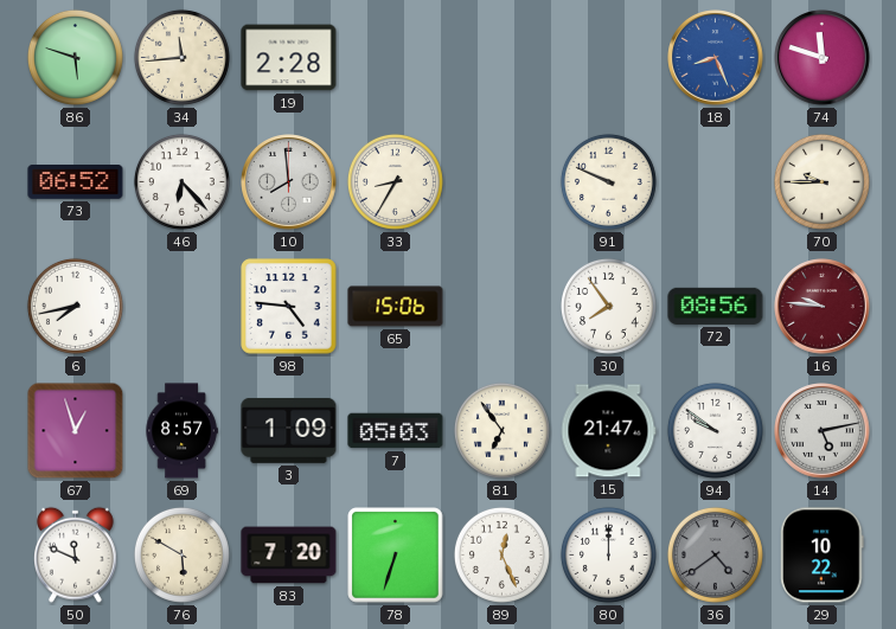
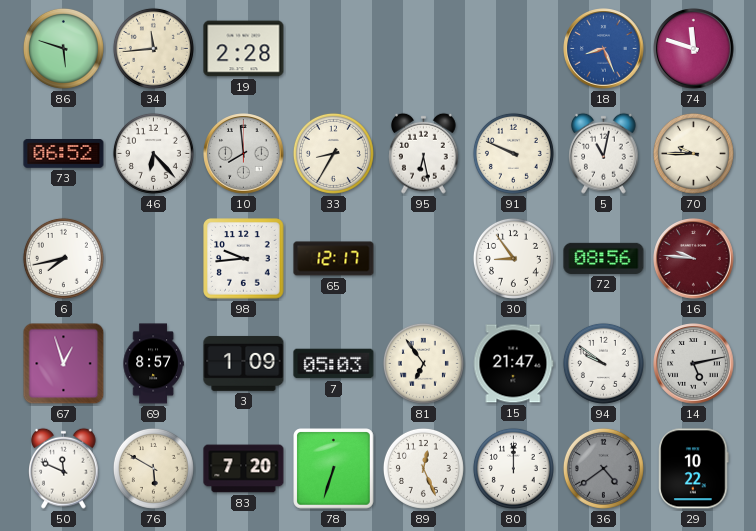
95: none -> 6:28
5: none -> 11:02
98: 4:46 -> 9:44
65: 15:06 -> 12:17
30: 7:54 -> 8:54
